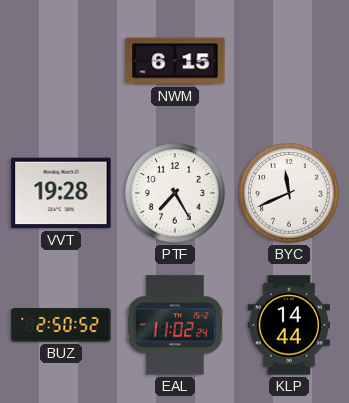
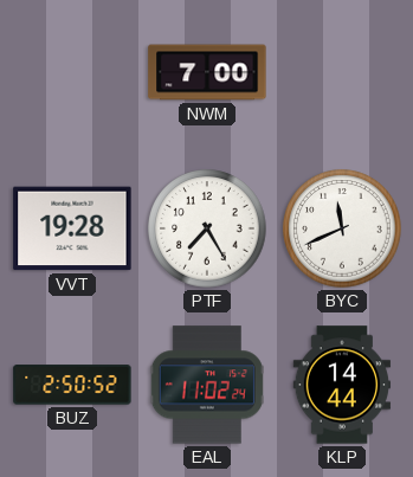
NWM: 6:15 -> 7:00
